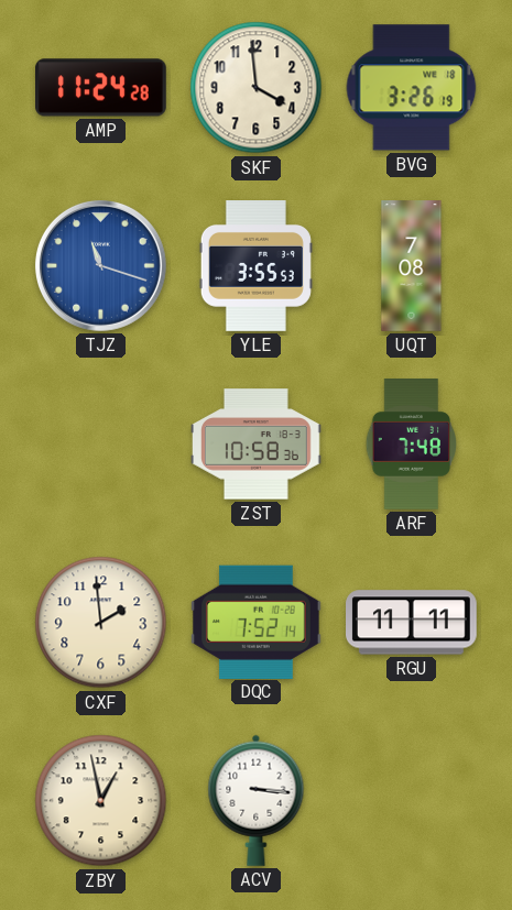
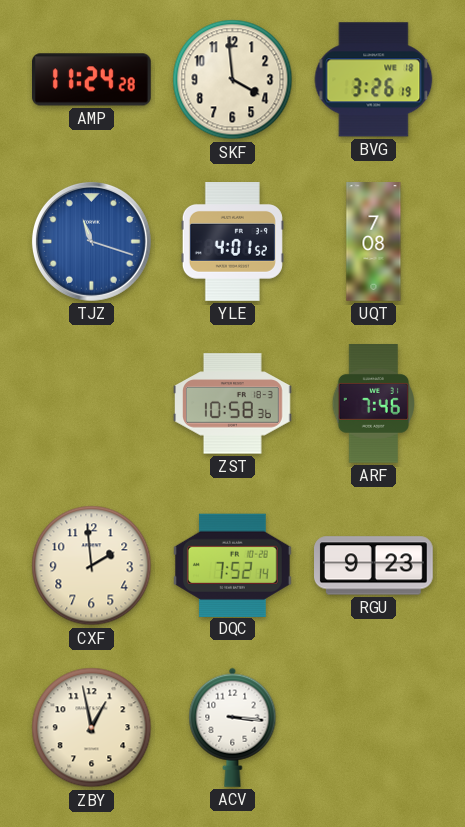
YLE: 3:55 -> 4:01
ARF: 7:48 -> 7:46
RGU: 11:11 -> 9:23
